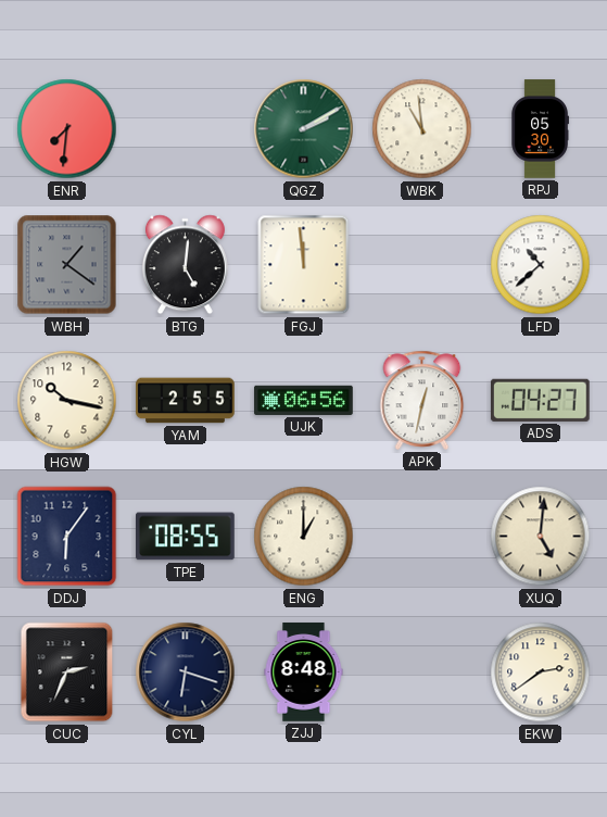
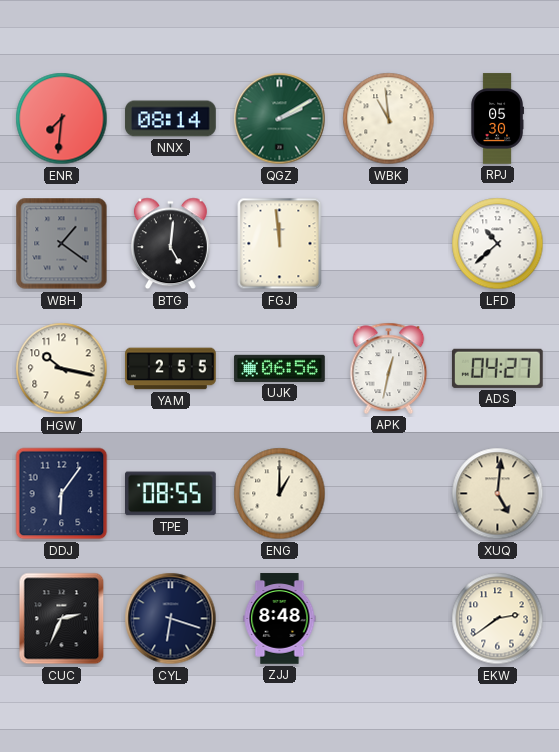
NNX: none -> 08:14
